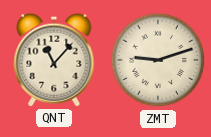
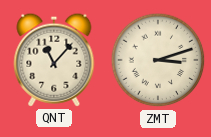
ZMT: 9:12 -> 3:12
